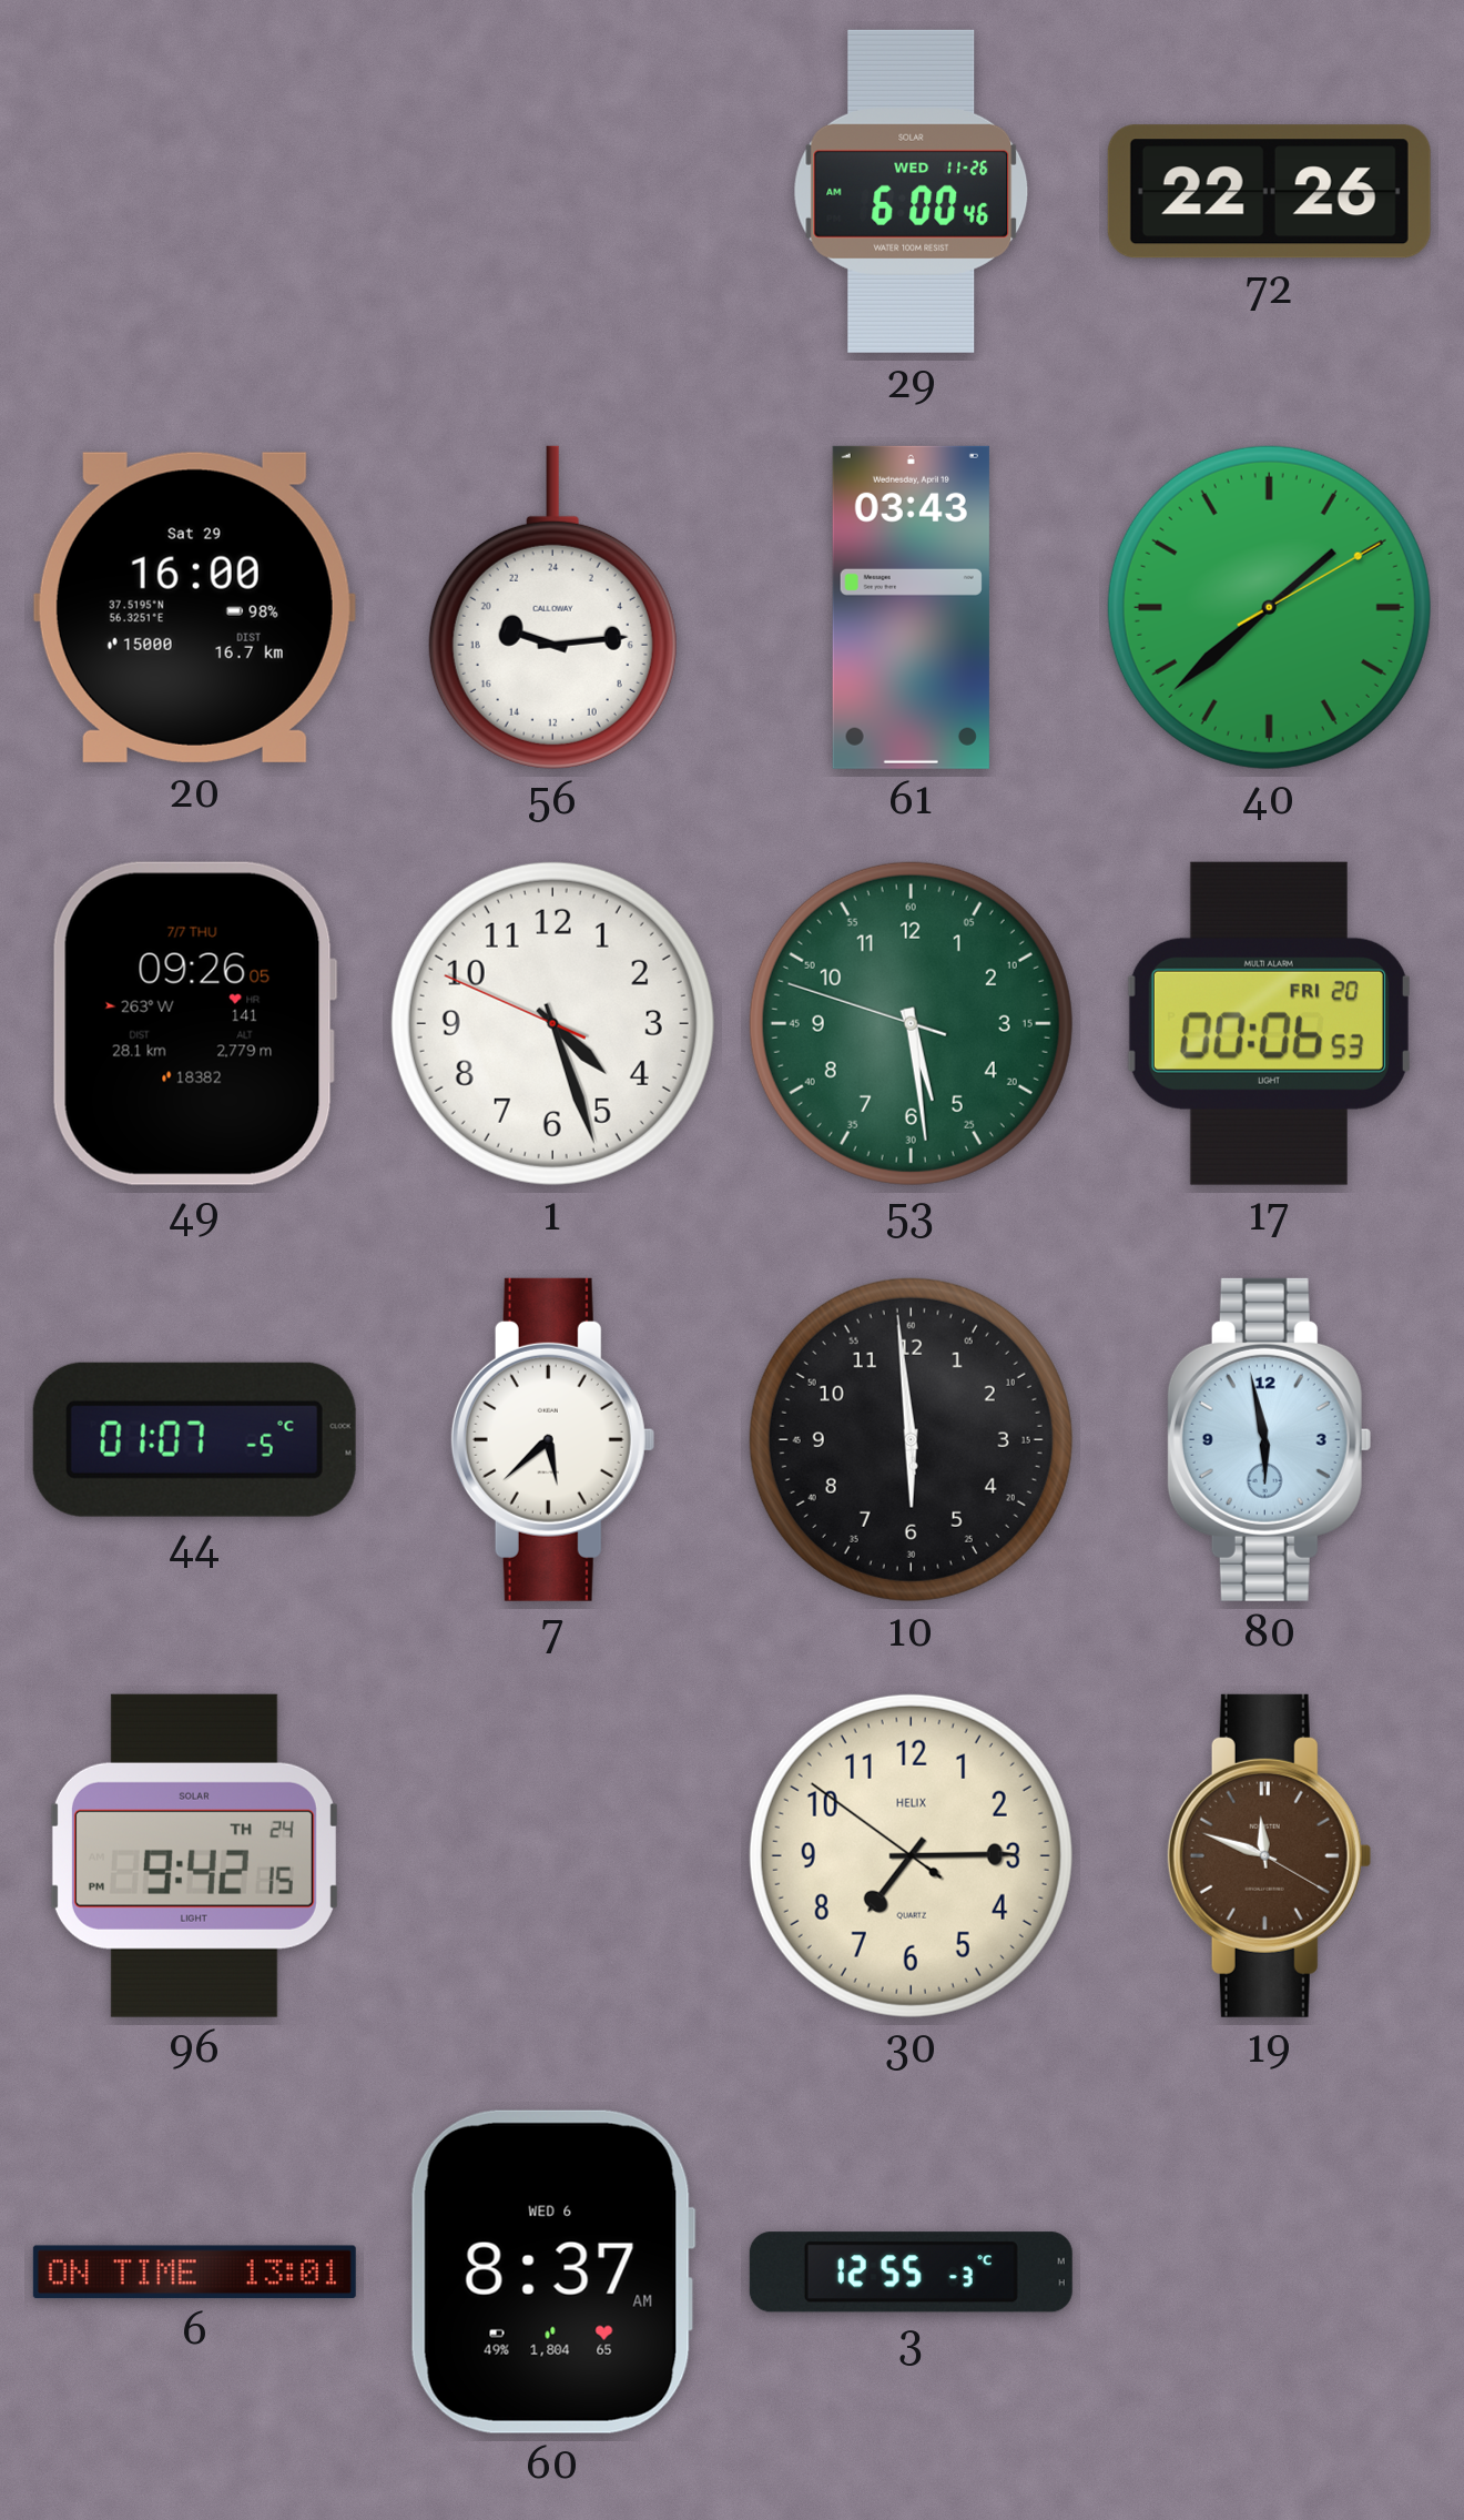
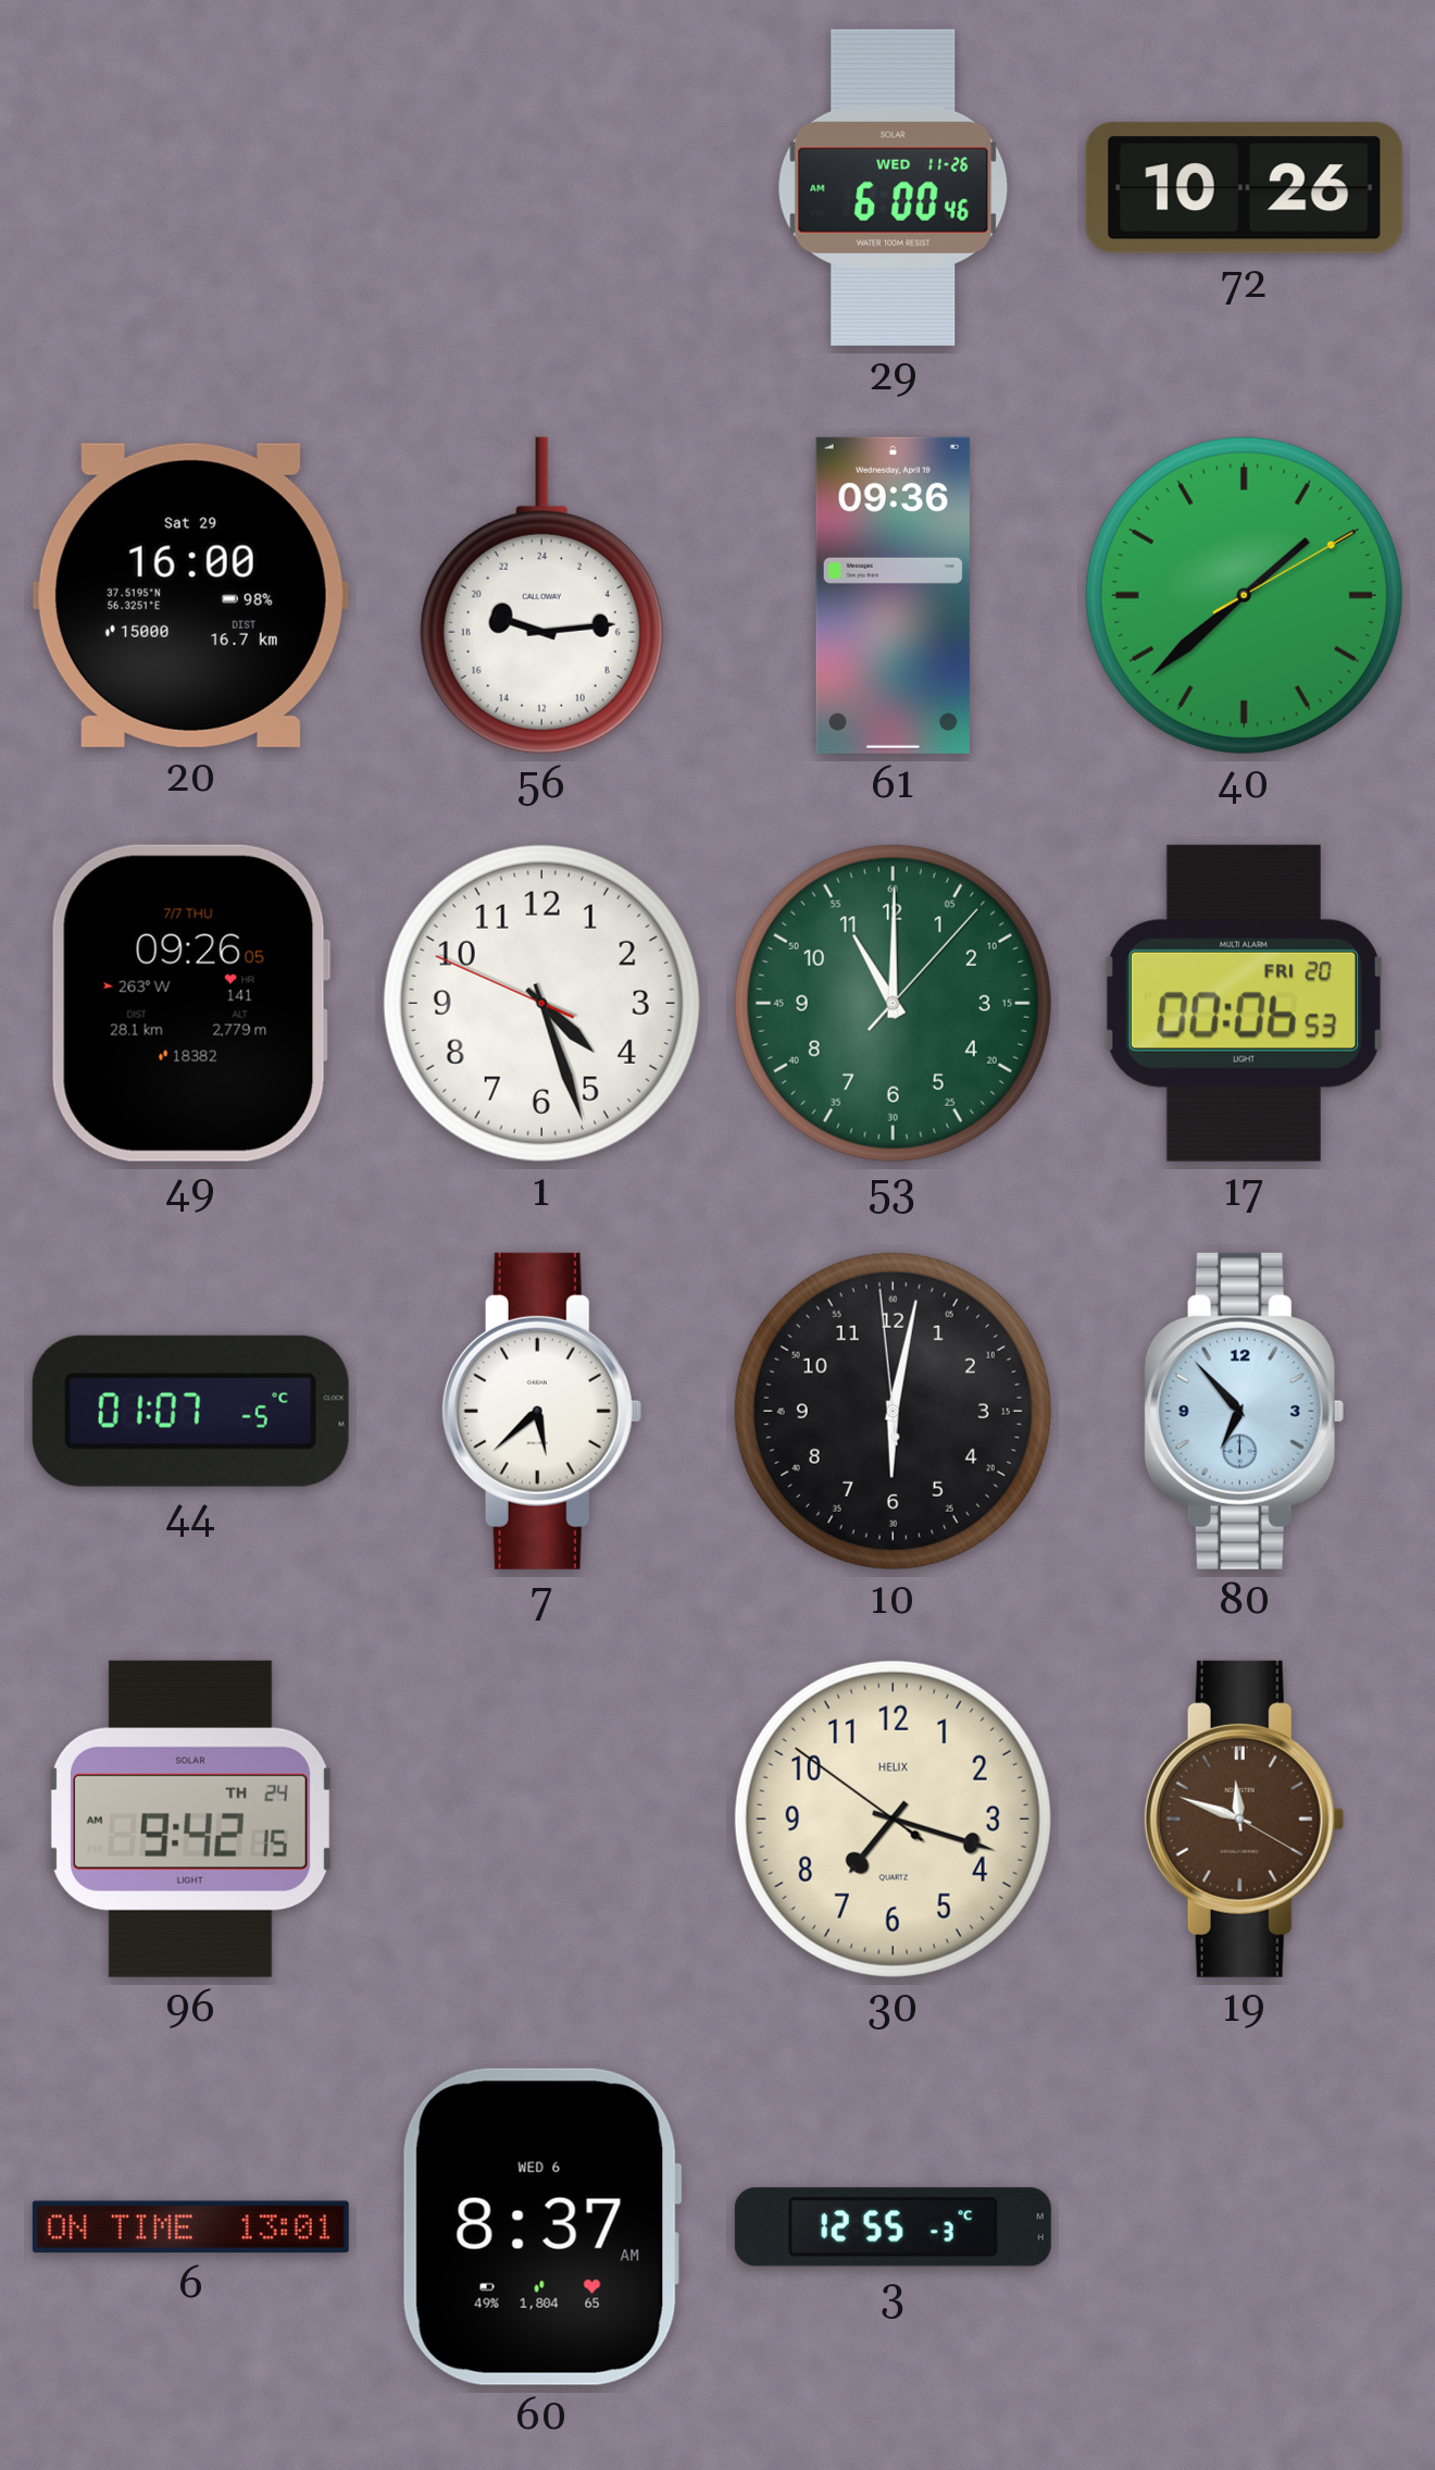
72: 22:26 -> 10:26
61: 03:43 -> 09:36
53: 5:28 -> 11:00
10: 5:58 -> 6:01
80: 5:58 -> 6:53
96: 9:42:15 PM -> 9:42:15 AM
30: 7:14 -> 7:17
